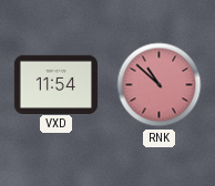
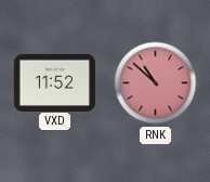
VXD: 11:54 -> 11:52
